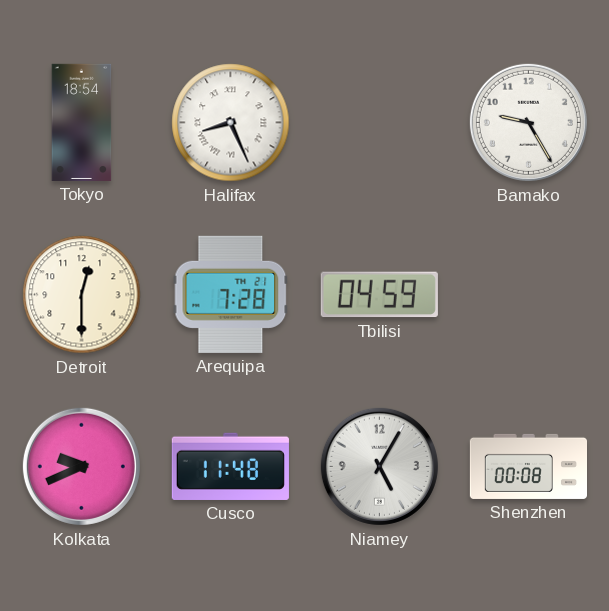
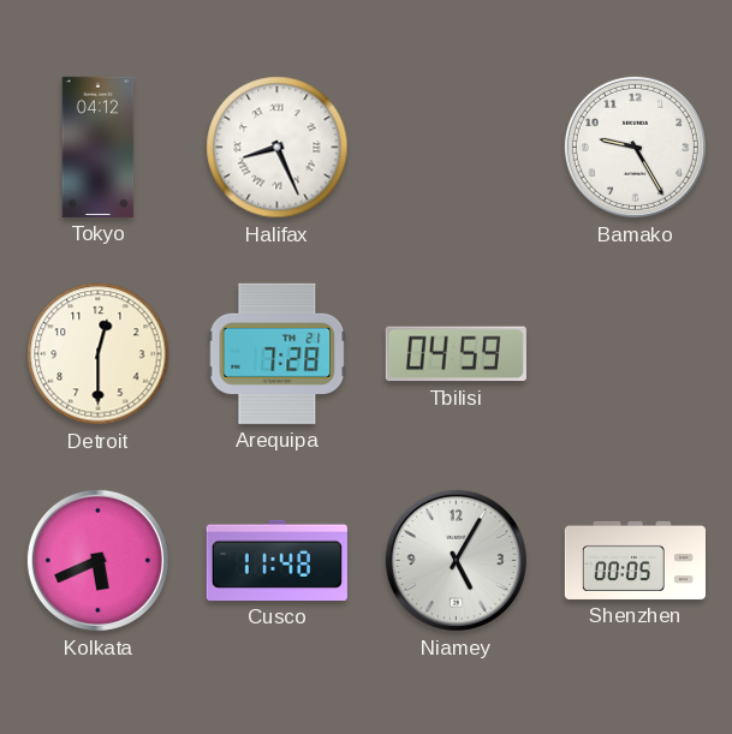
Tokyo: 18:54 -> 04:12
Kolkata: 9:41 -> 5:41
Shenzhen: 00:08 -> 00:05
